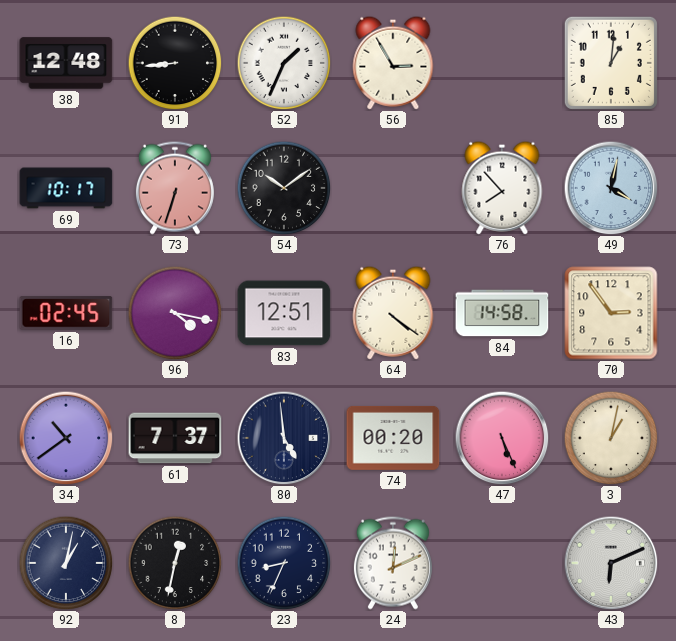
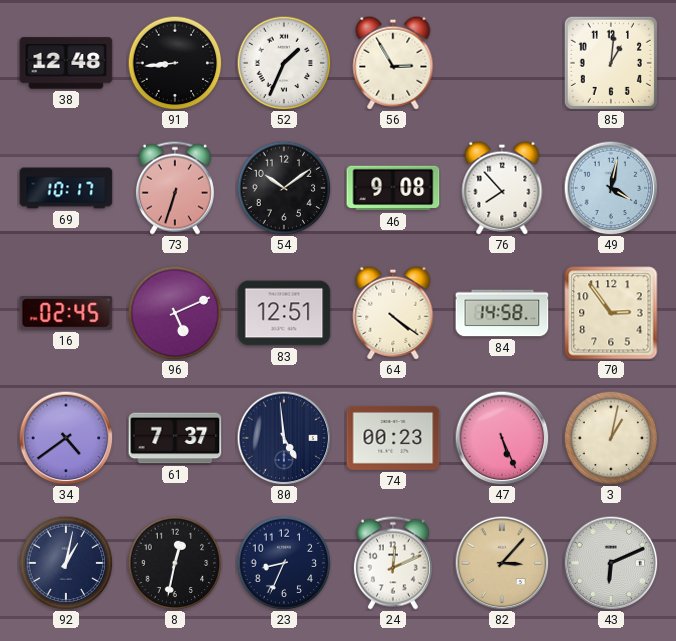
46: none -> 9:08
96: 4:17 -> 5:11
34: 10:39 -> 4:39
74: 00:20 -> 00:23
82: none -> 3:07
